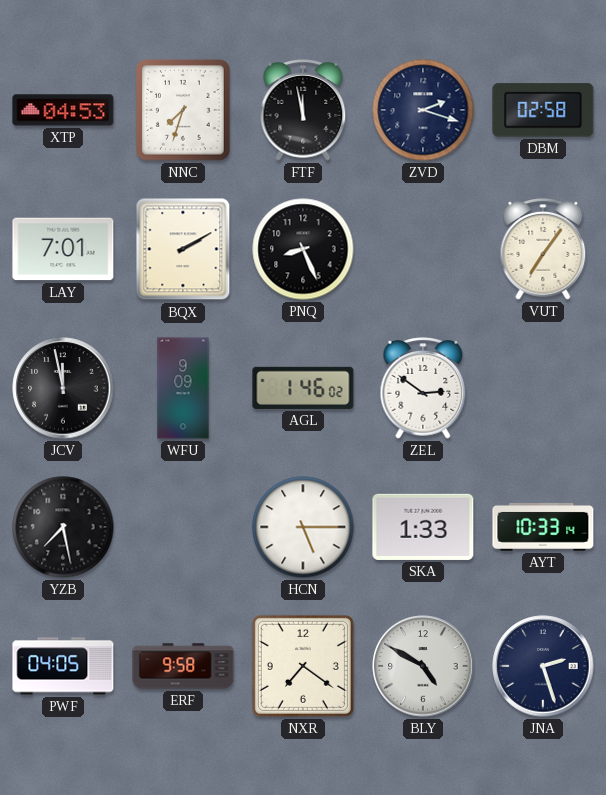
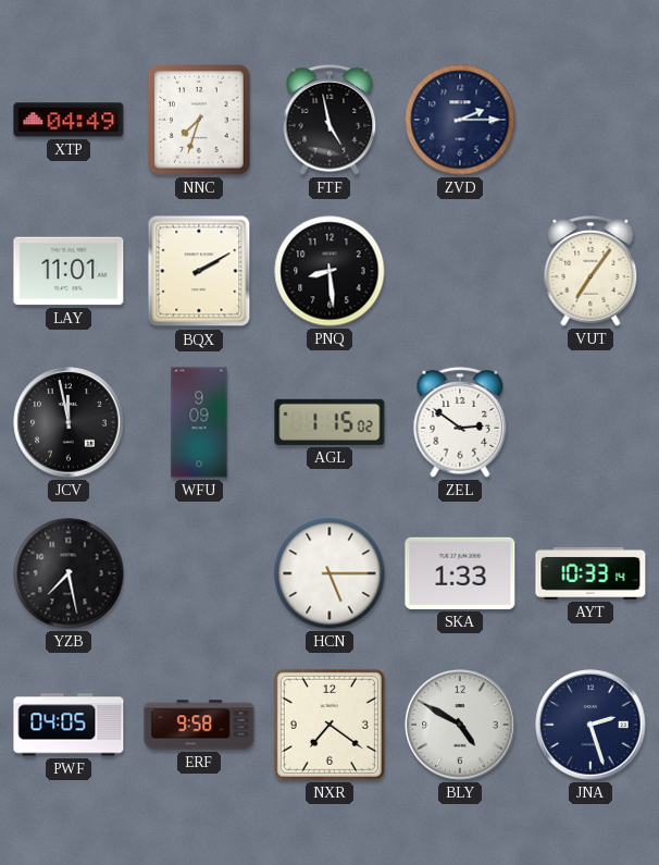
XTP: 04:53 -> 04:49
FTF: 11:58 -> 4:58
ZVD: 2:18 -> 2:15
DBM: 02:58 -> none
LAY: 7:01 -> 11:01
PNQ: 8:26 -> 8:29
AGL: 1:46 -> 1:15
